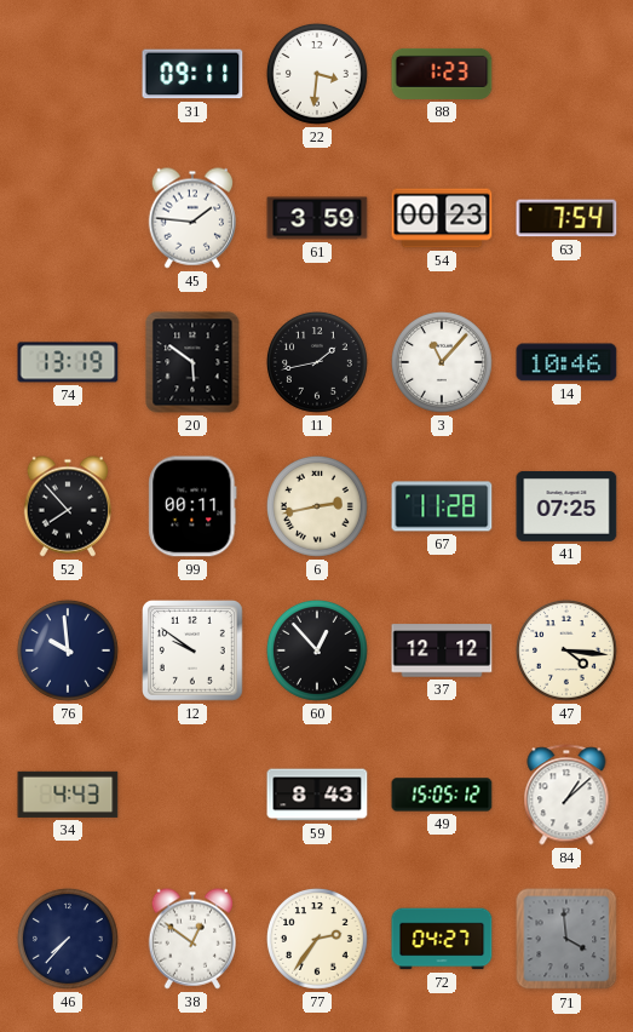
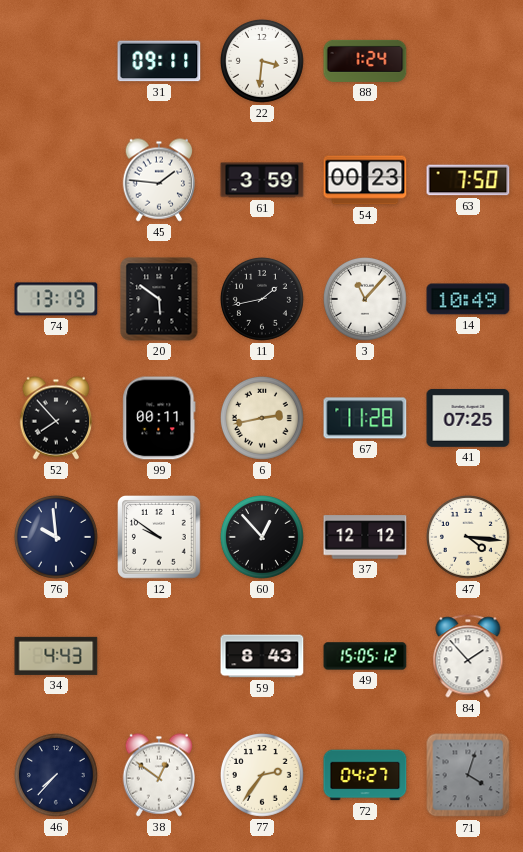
88: 1:23 -> 1:24
63: 7:54 -> 7:50
14: 10:46 -> 10:49
84: 1:08 -> 1:53
71: 3:59 -> 4:03
